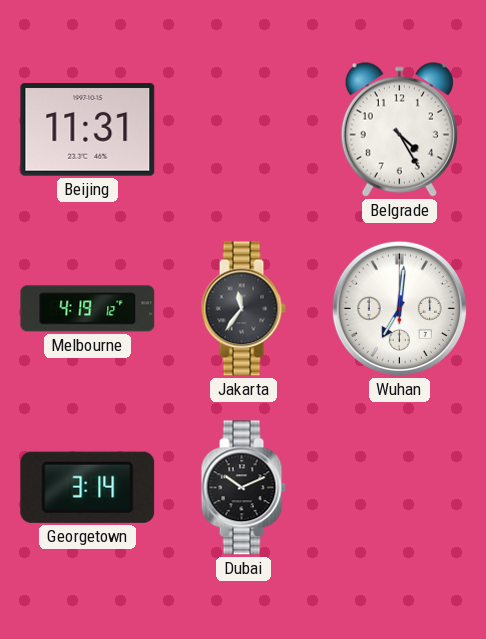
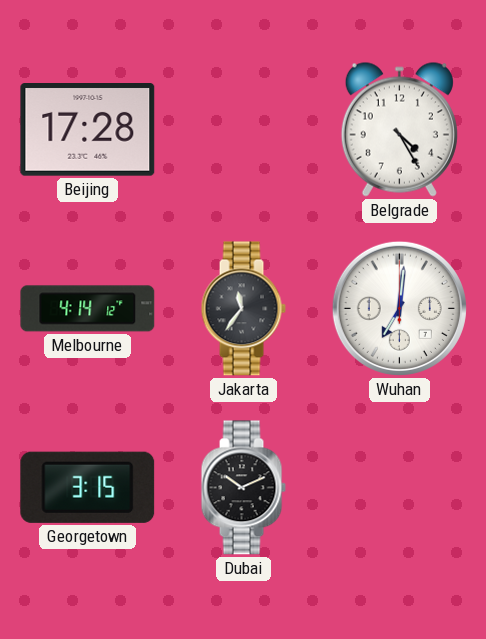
Beijing: 11:31 -> 17:28
Melbourne: 4:19 -> 4:14
Georgetown: 3:14 -> 3:15
